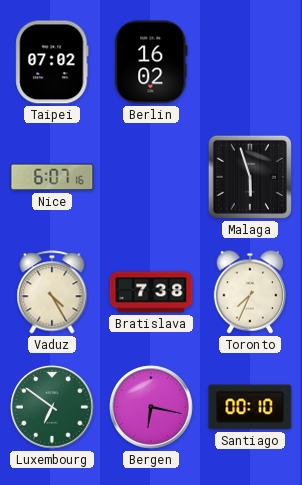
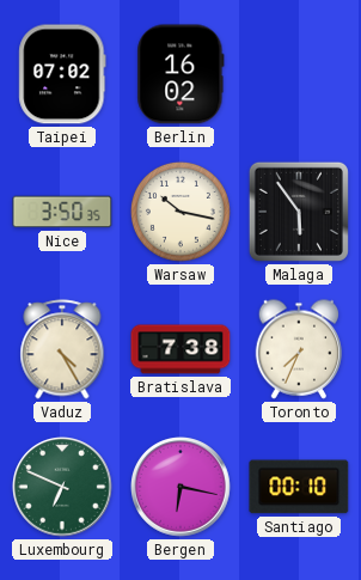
Nice: 6:07 -> 3:50
Warsaw: none -> 10:17
Malaga: 5:57 -> 5:54
Luxembourg: 6:51 -> 6:49
